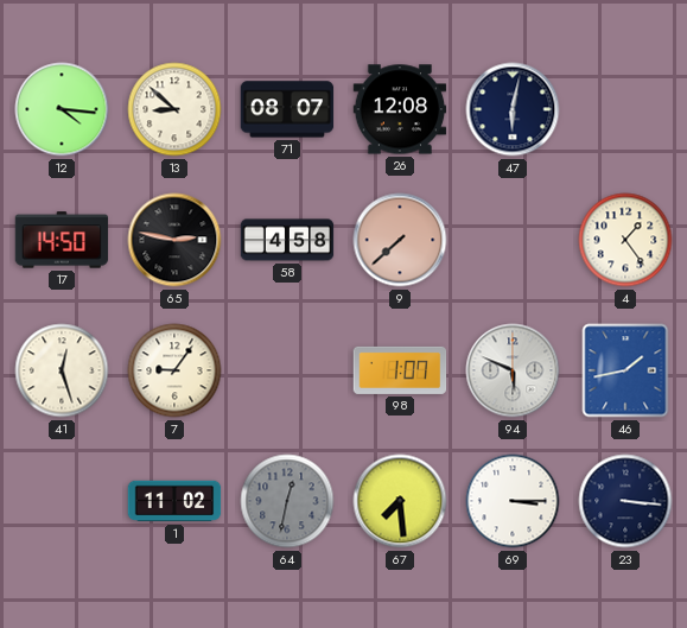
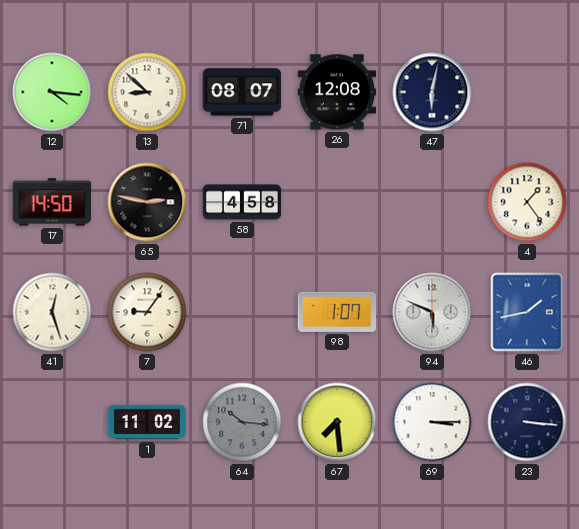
9: 7:38 -> none
64: 12:32 -> 10:16
